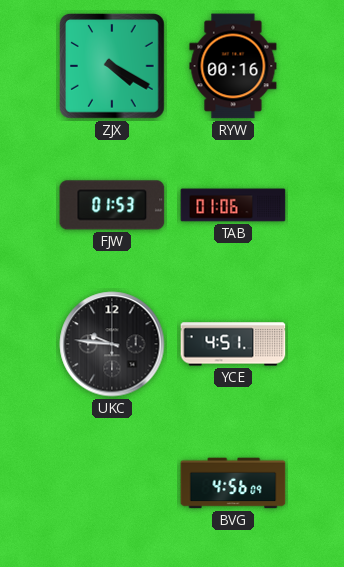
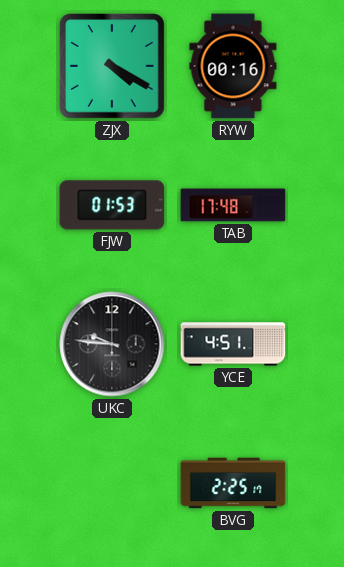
TAB: 01:06 -> 17:48
BVG: 4:56 -> 2:25
